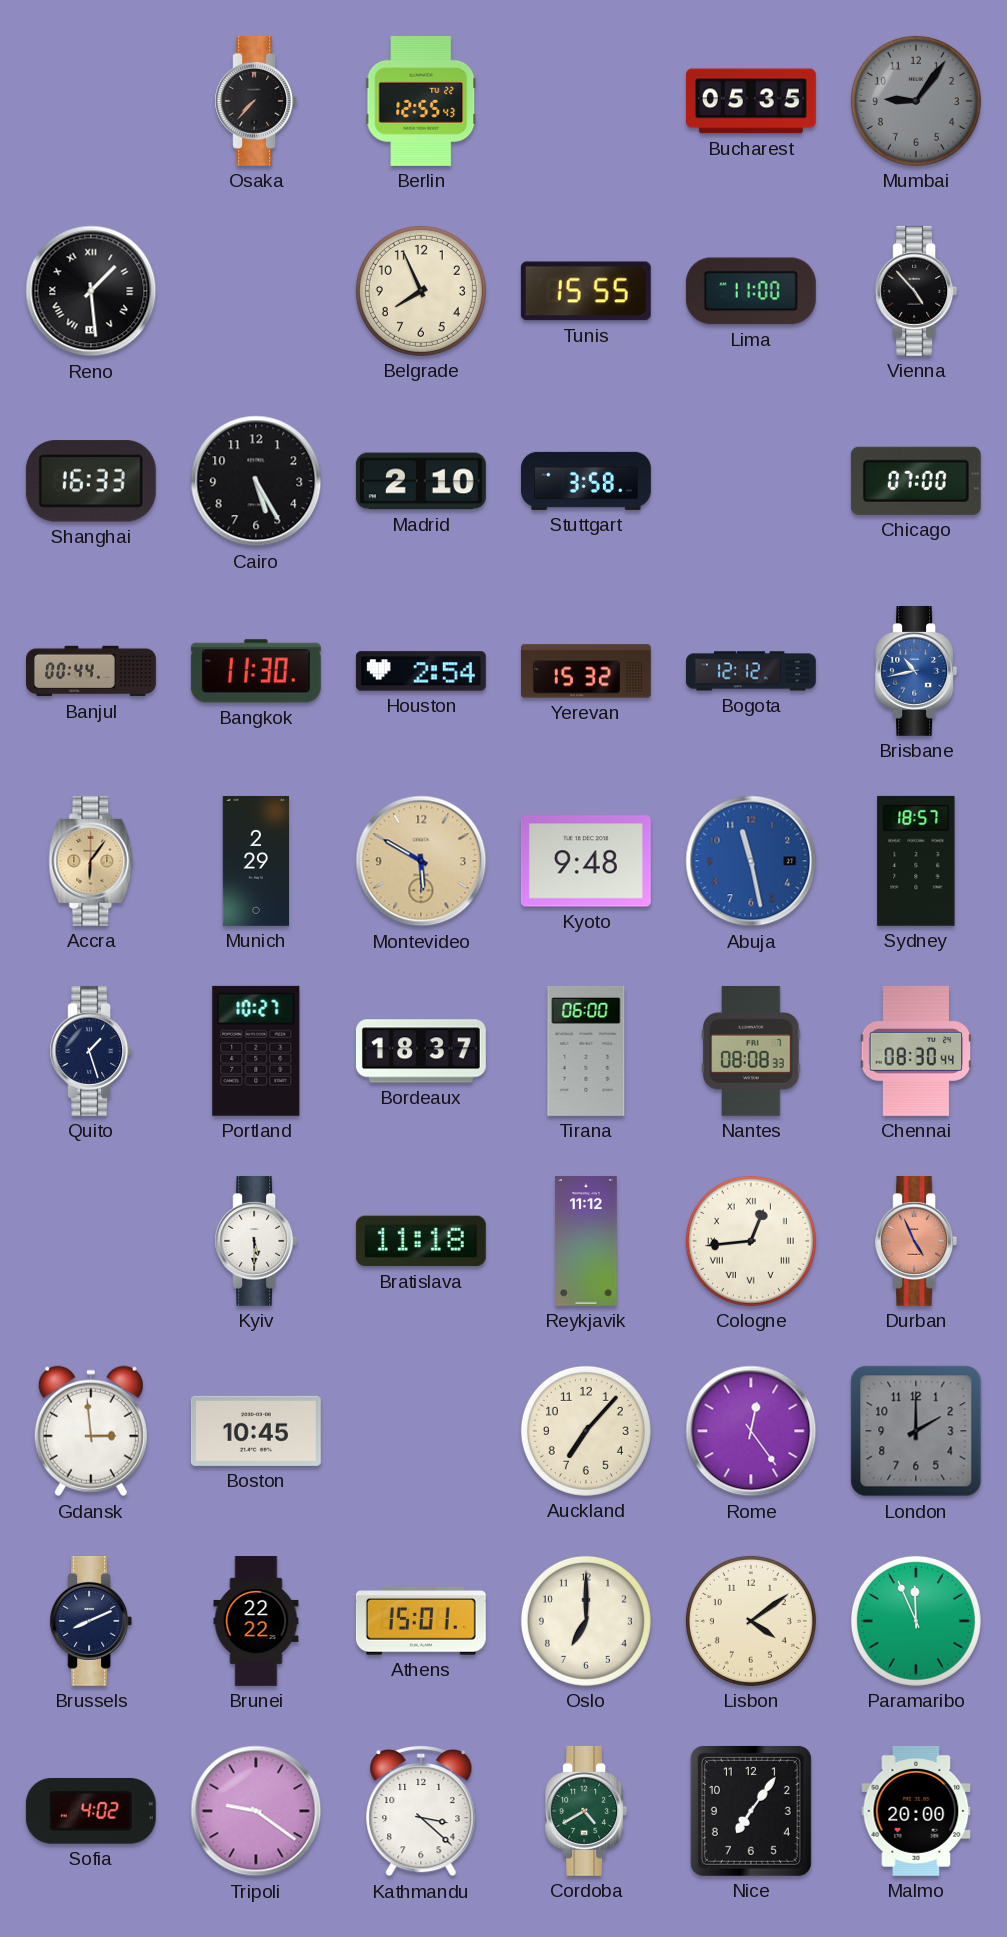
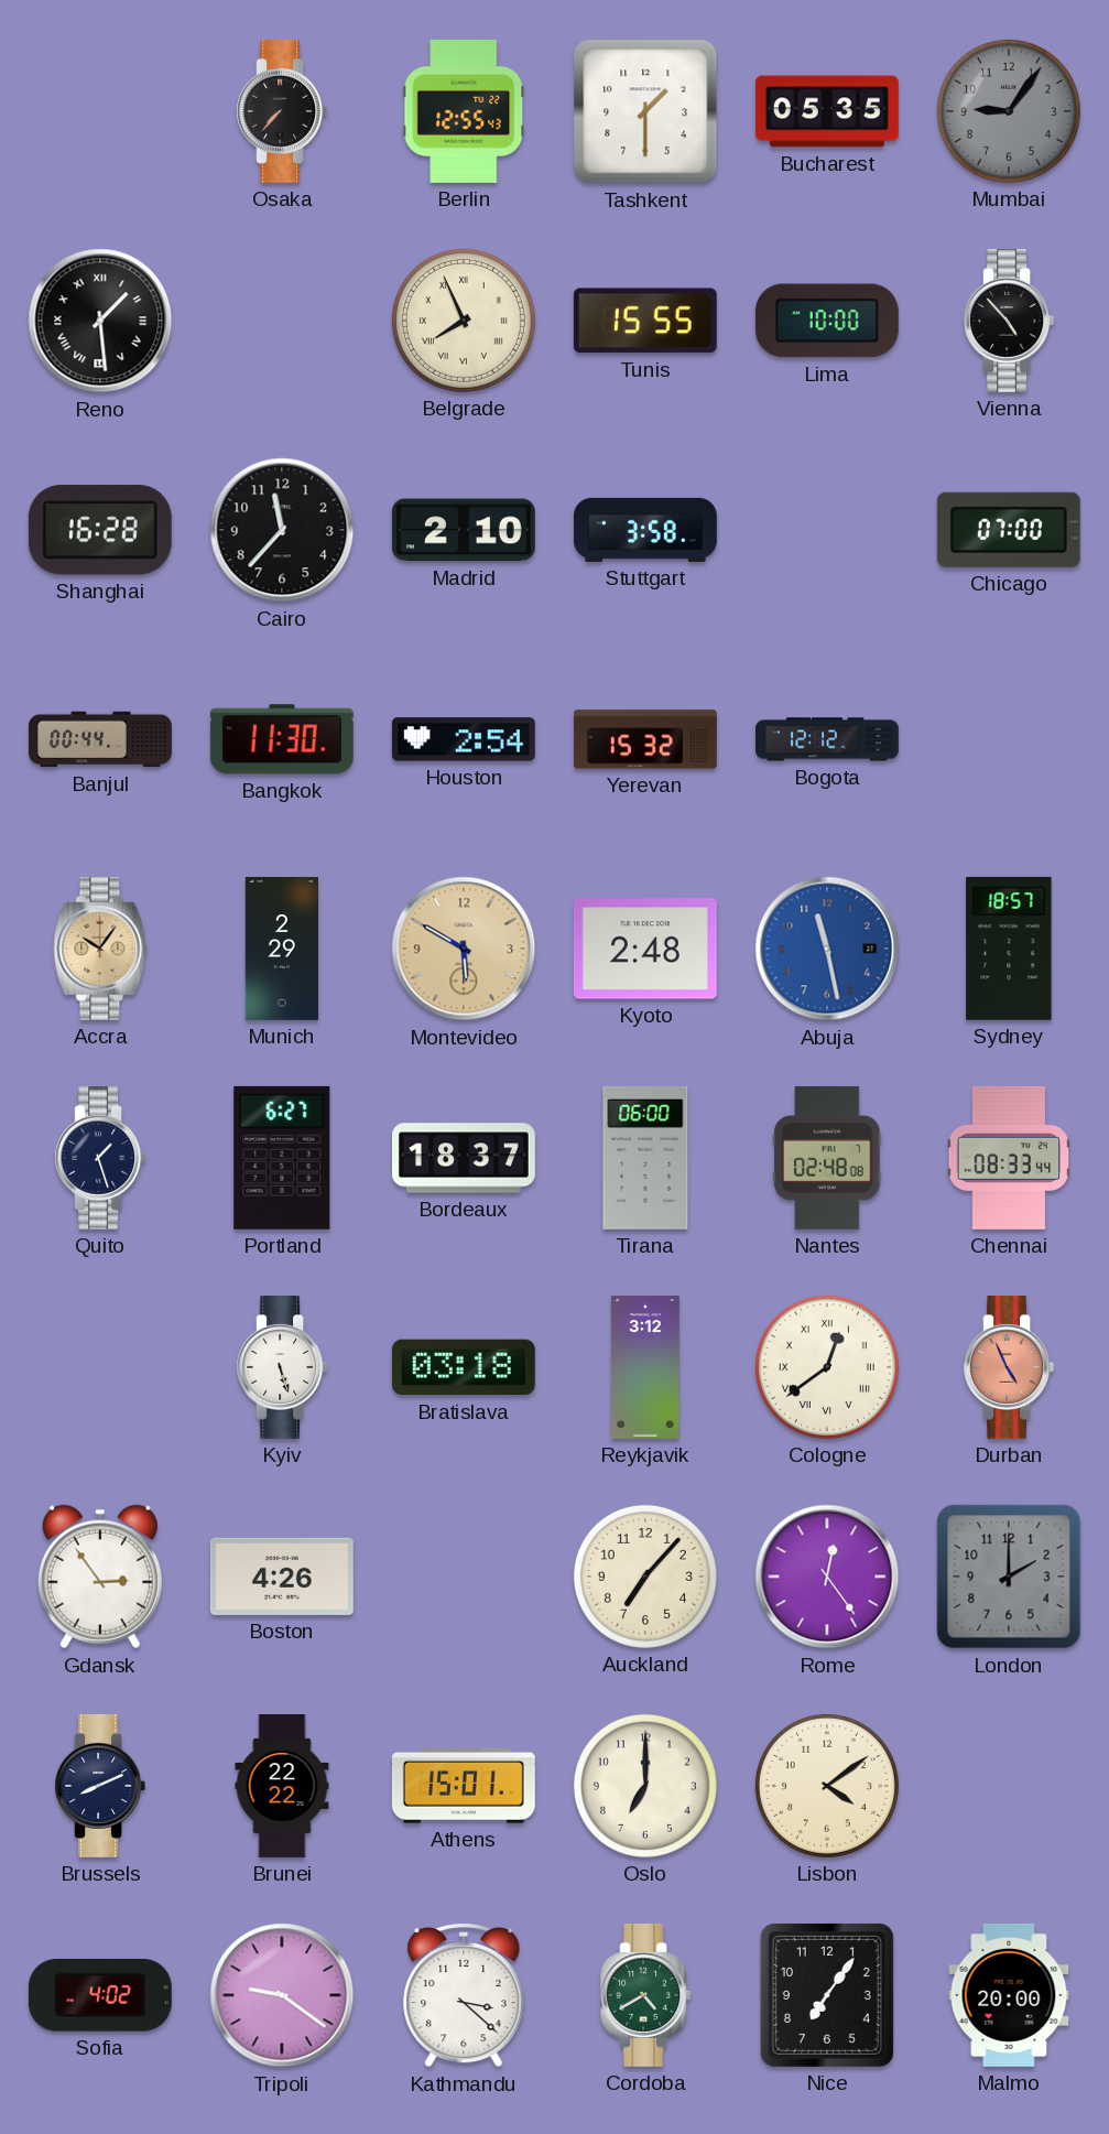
Tashkent: none -> 1:30
Belgrade numerals: Arabic -> Roman
Lima: 11:00 -> 10:00
Shanghai: 16:33 -> 16:28
Cairo: 5:25 -> 11:37
Brisbane: 10:43 -> none
Accra: 6:06 -> 10:06
Kyoto: 9:48 -> 2:48
Portland: 10:27 -> 6:27
Nantes: 08:08 -> 02:48
Chennai: 08:30 -> 08:33
Kyiv: 5:30 -> 5:27
Bratislava: 11:18 -> 03:18
Reykjavik: 11:12 -> 3:12
Cologne: 12:44 -> 12:39
Gdansk: 2:59 -> 2:54
Boston: 10:45 -> 4:26
Paramaribo: 11:56 -> none
